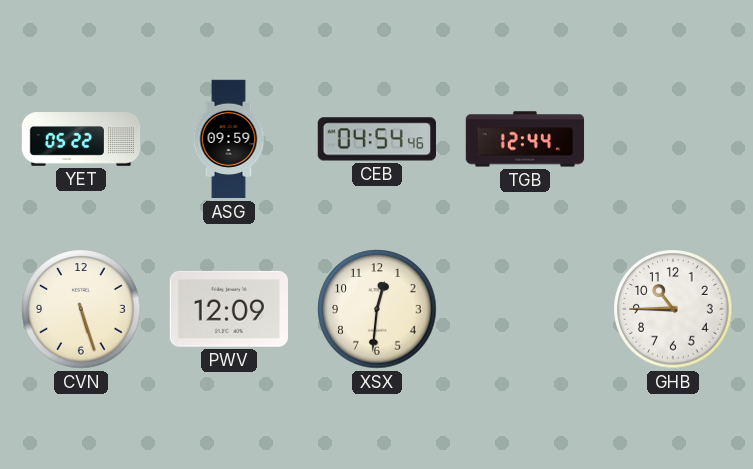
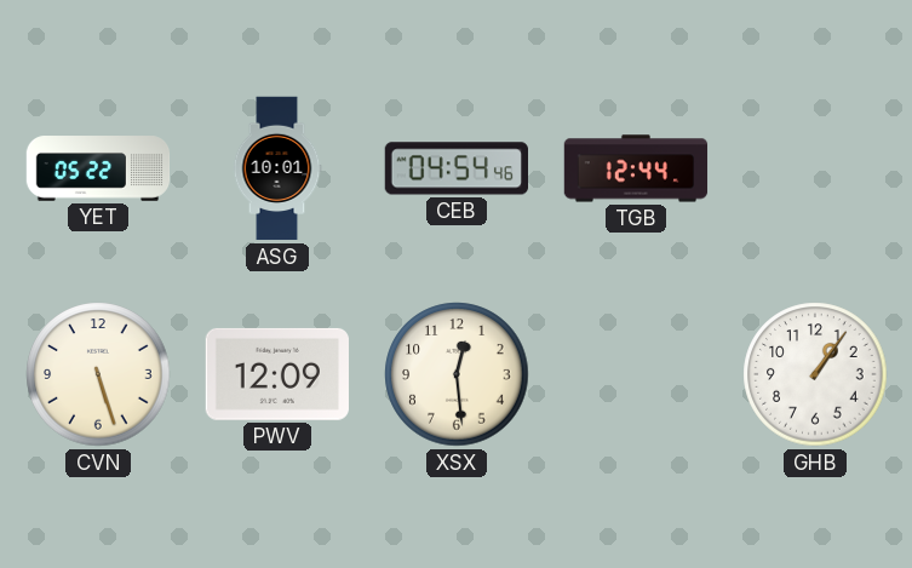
ASG: 09:59 -> 10:01
XSX: 12:31 -> 12:29
GHB: 10:45 -> 1:06
